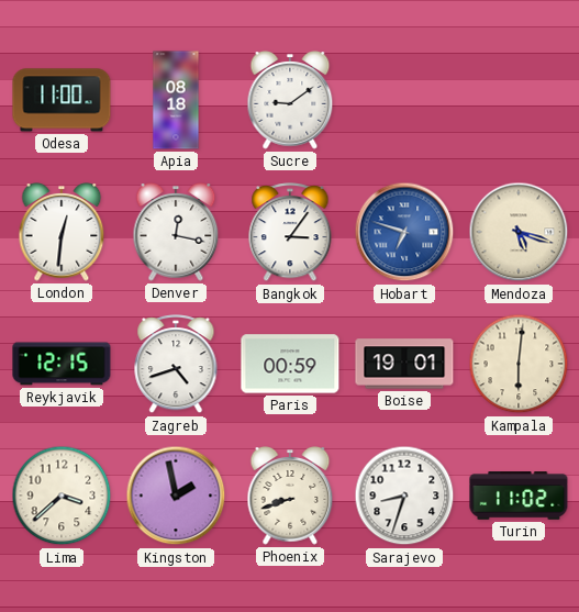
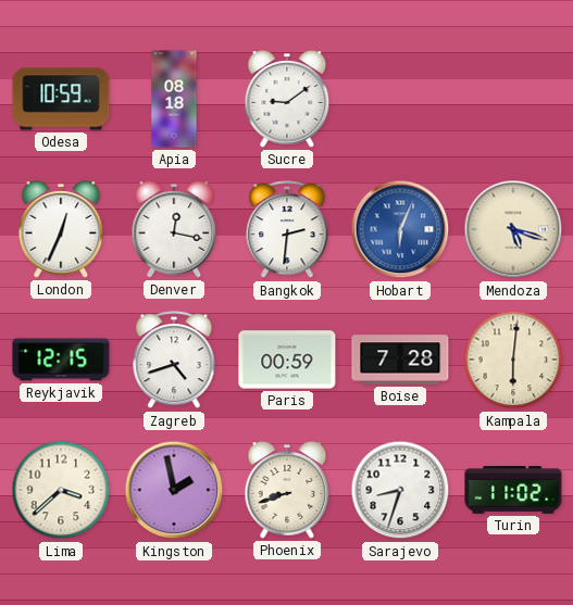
Odesa: 11:00 -> 10:59
London: 12:31 -> 12:34
Bangkok: 3:06 -> 2:31
Hobart: 6:48 -> 6:04
Boise: 19:01 -> 7:28
